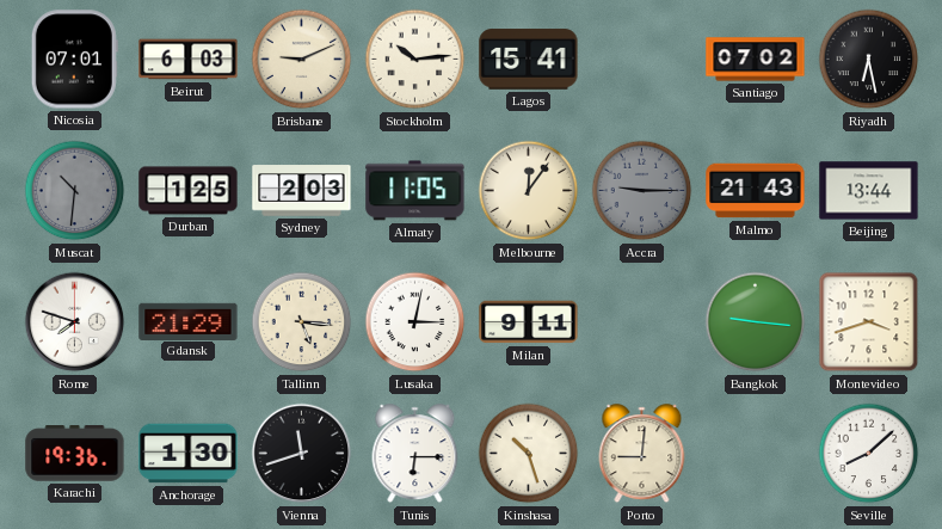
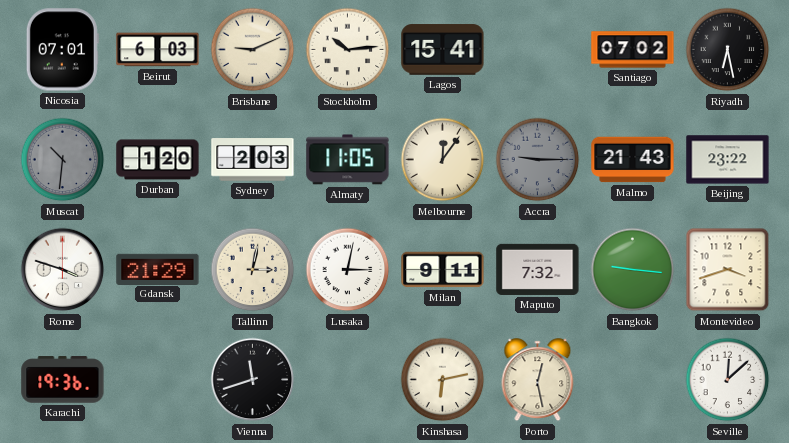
Durban: 1:25 -> 1:20
Beijing: 13:44 -> 23:22
Rome: 7:48 -> 3:48
Tallinn: 5:16 -> 3:02
Maputo: none -> 7:32
Anchorage: 1:30 -> none
Tunis: 6:15 -> none
Kinshasa: 10:27 -> 6:13
Porto: 9:01 -> 12:28
Seville: 8:08 -> 12:08
